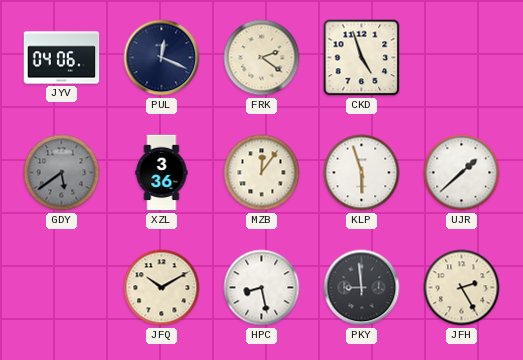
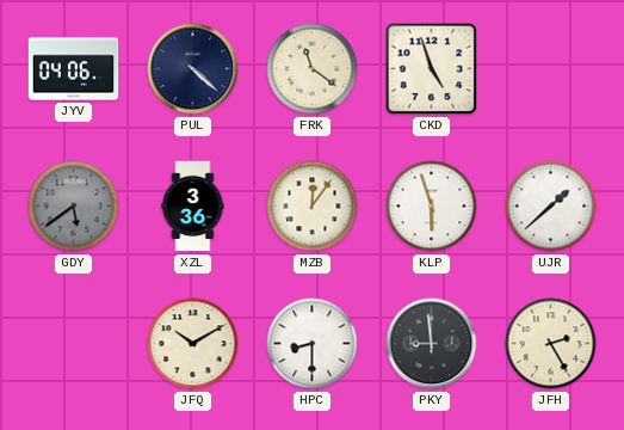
PUL: 12:19 -> 4:22
FRK: 2:21 -> 11:21
HPC: 8:28 -> 8:30
